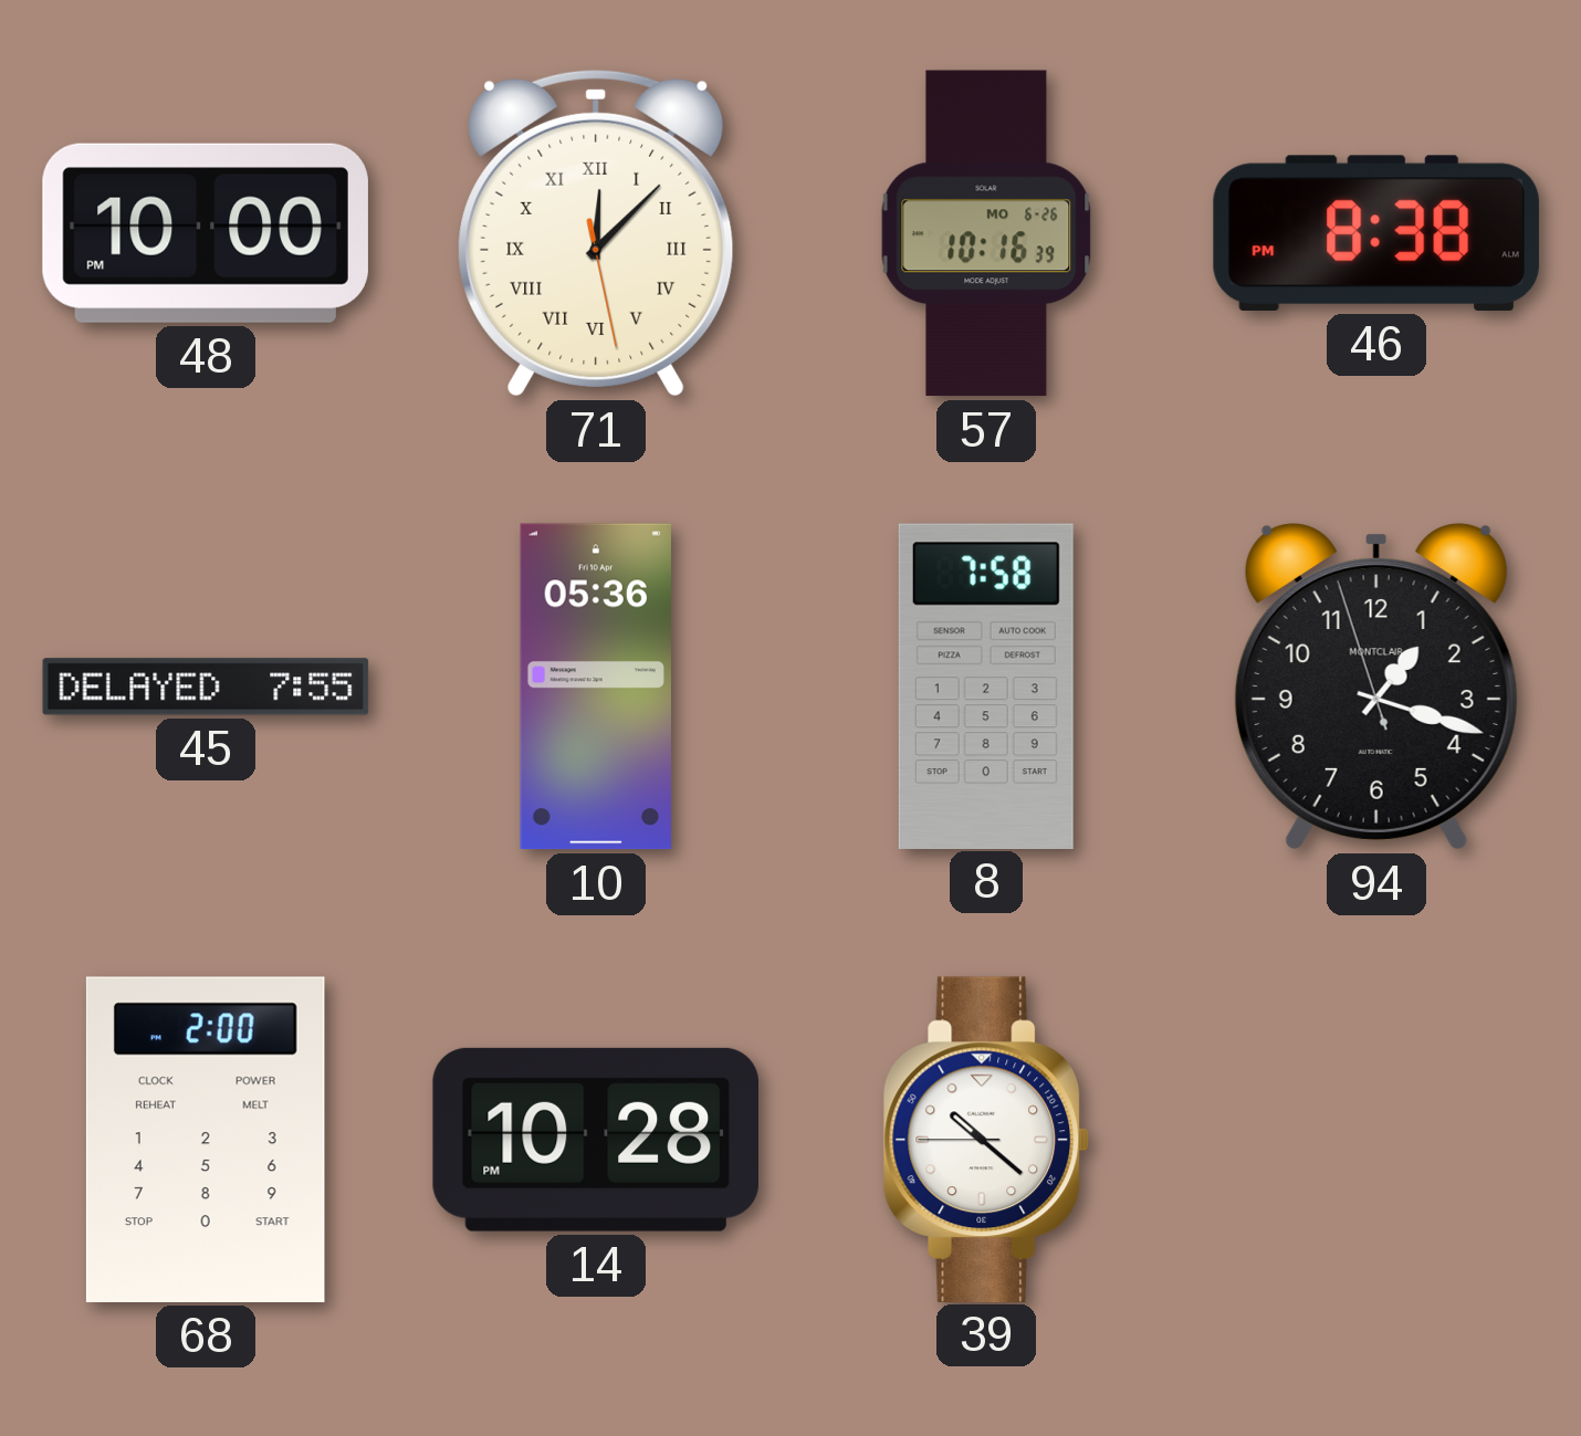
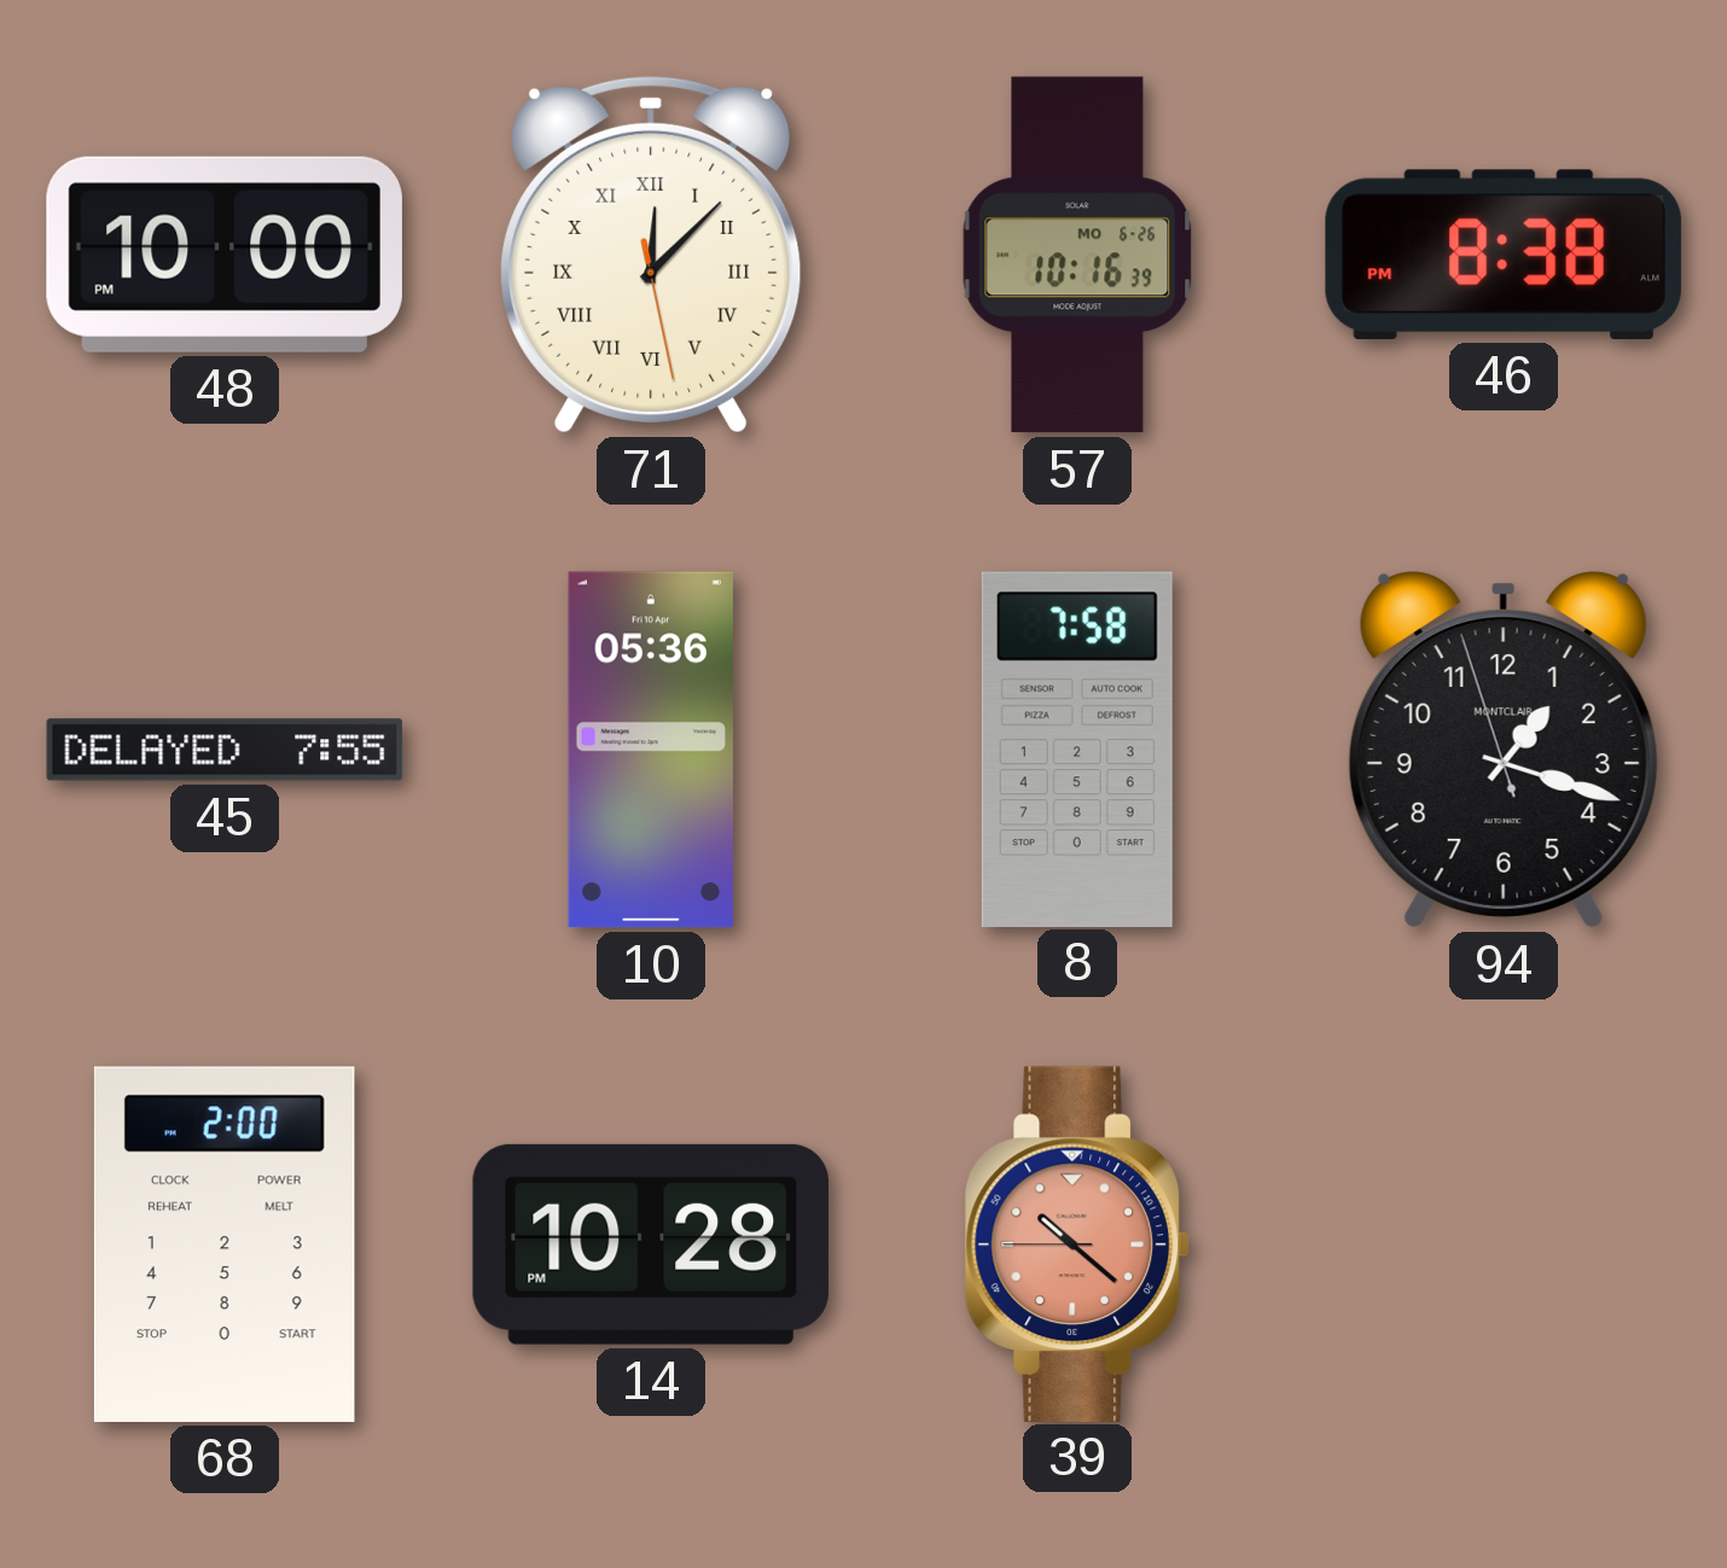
39 dial: white -> salmon
